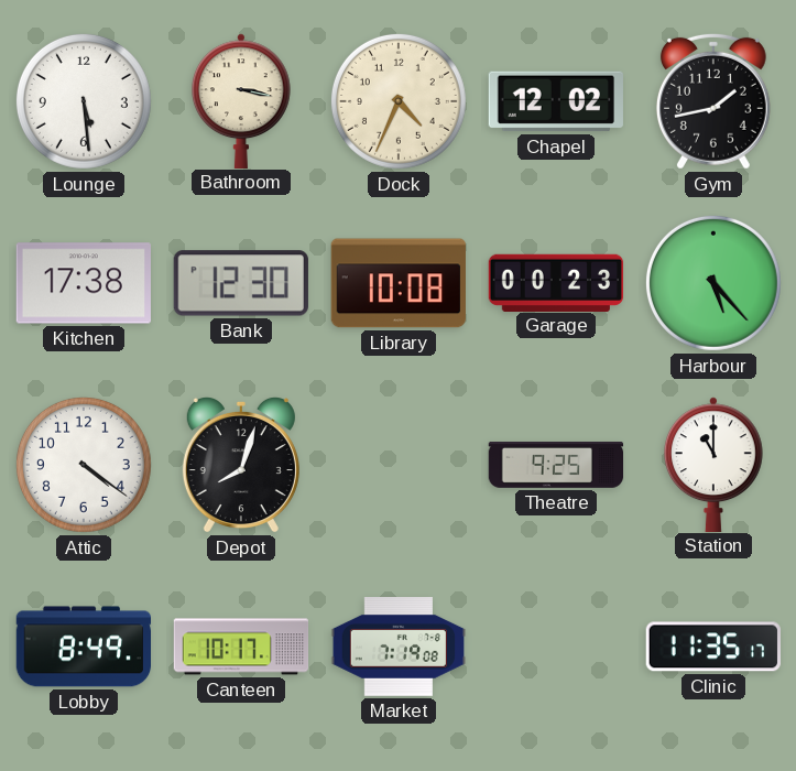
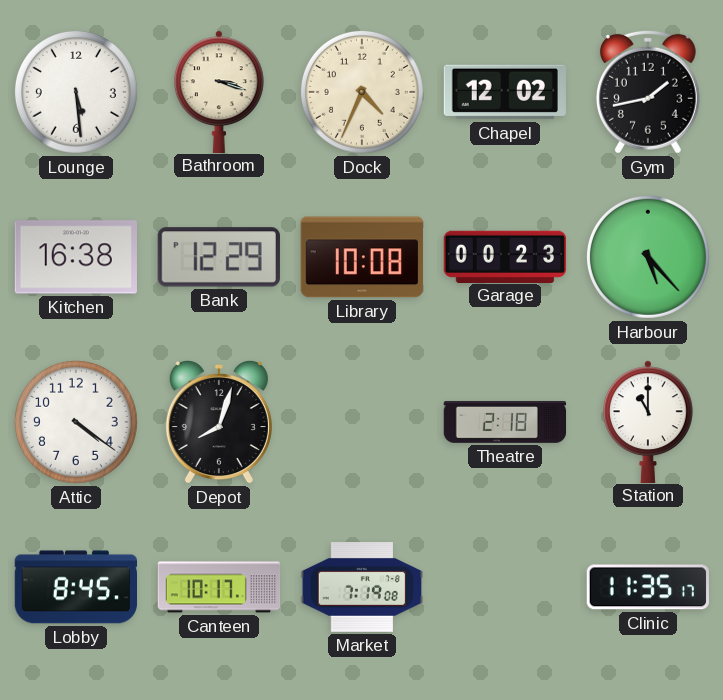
Bathroom: 3:17 -> 3:18
Kitchen: 17:38 -> 16:38
Bank: 12:30 -> 12:29
Theatre: 9:25 -> 2:18
Lobby: 8:49 -> 8:45
